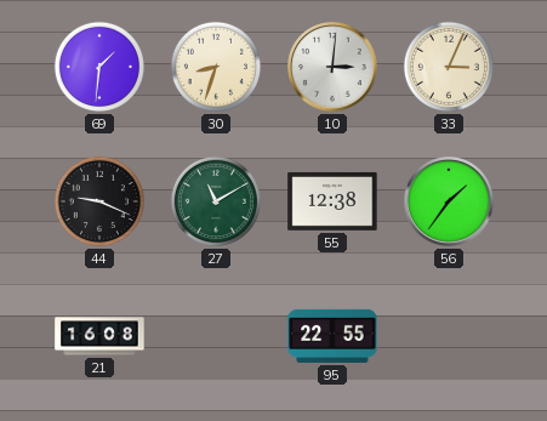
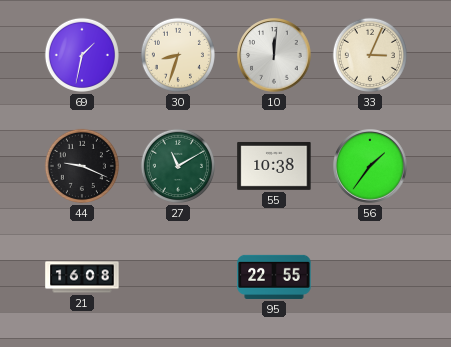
69: 1:31 -> 1:32
10: 3:01 -> 12:01
55: 12:38 -> 10:38
